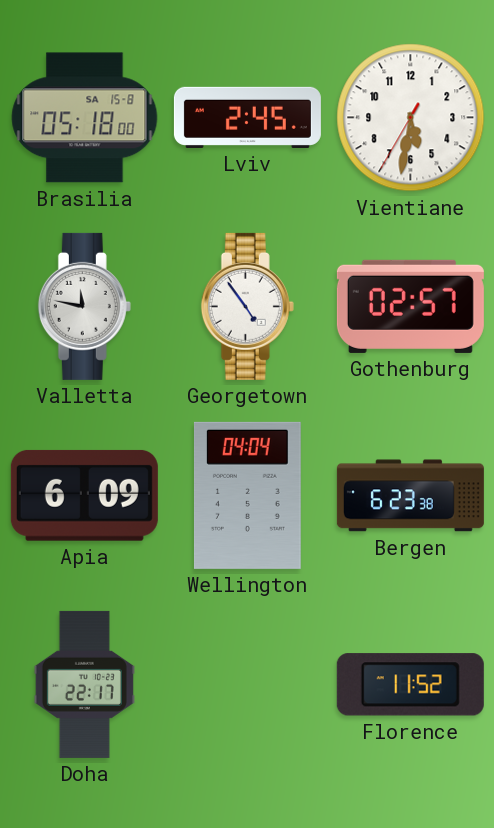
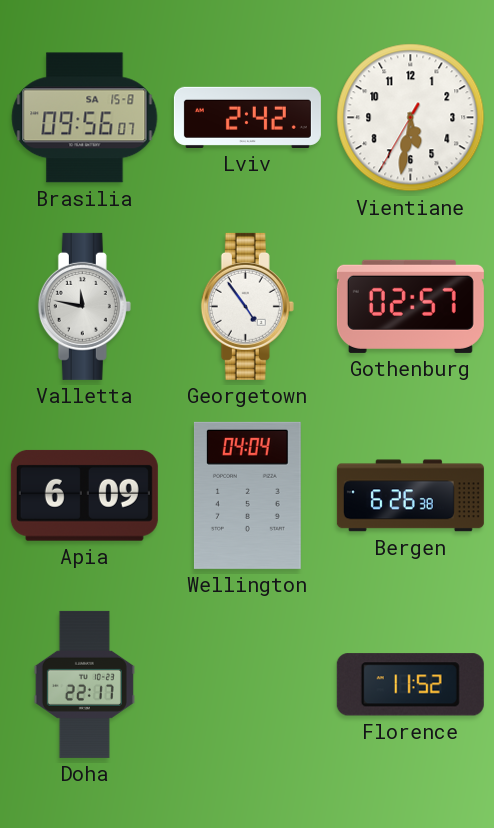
Brasilia: 05:18 -> 09:56
Lviv: 2:45 -> 2:42
Bergen: 6:23 -> 6:26
